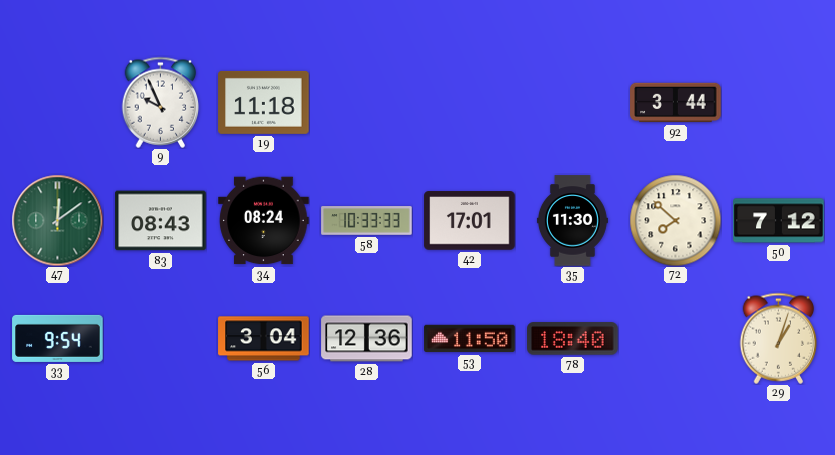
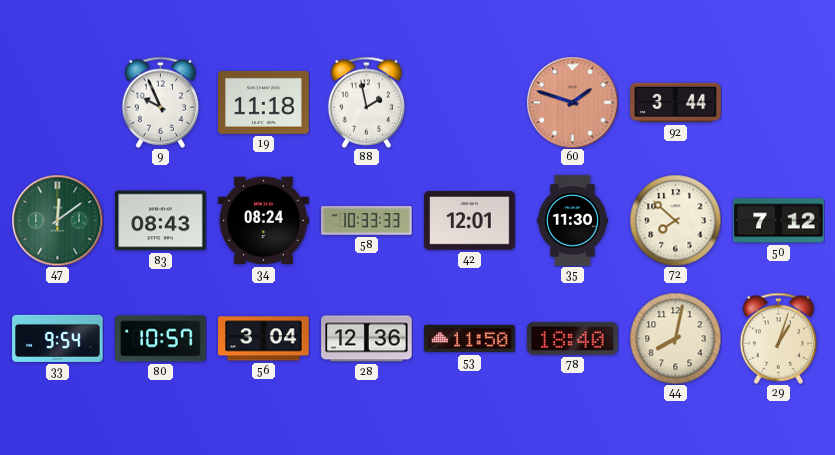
88: none -> 1:58
60: none -> 1:48
42: 17:01 -> 12:01
80: none -> 10:57
44: none -> 8:02
